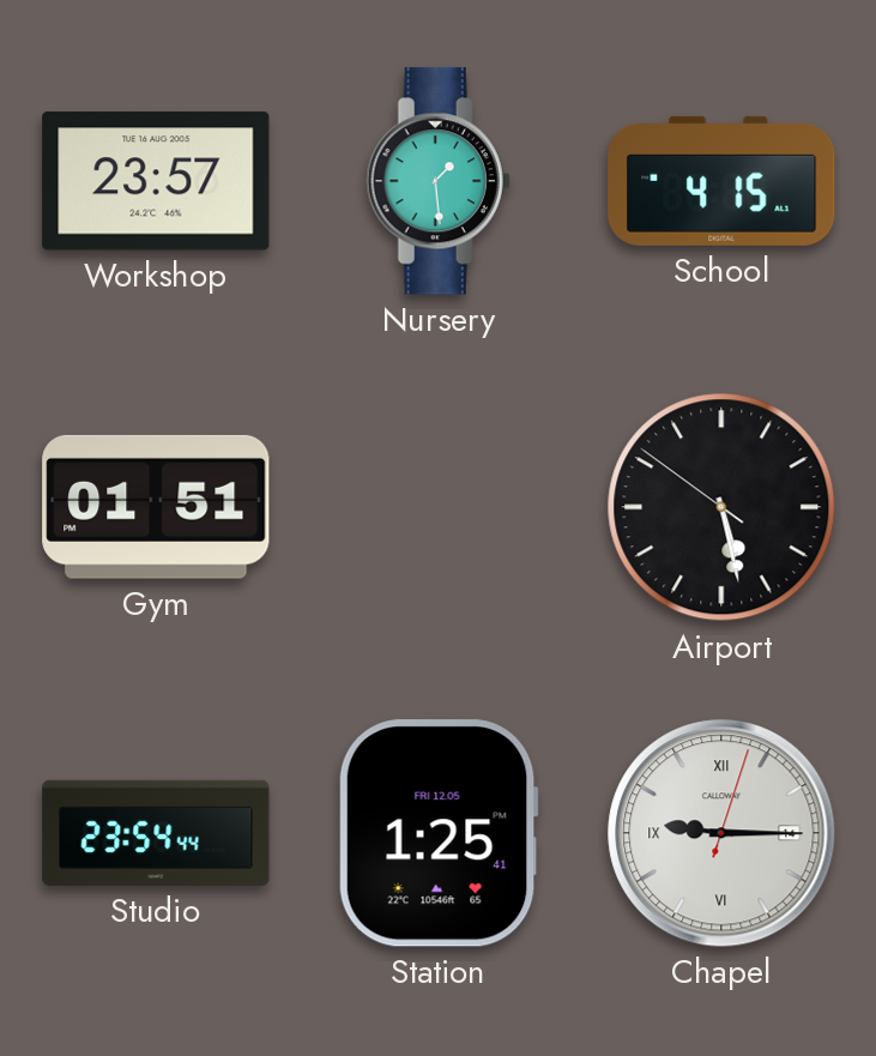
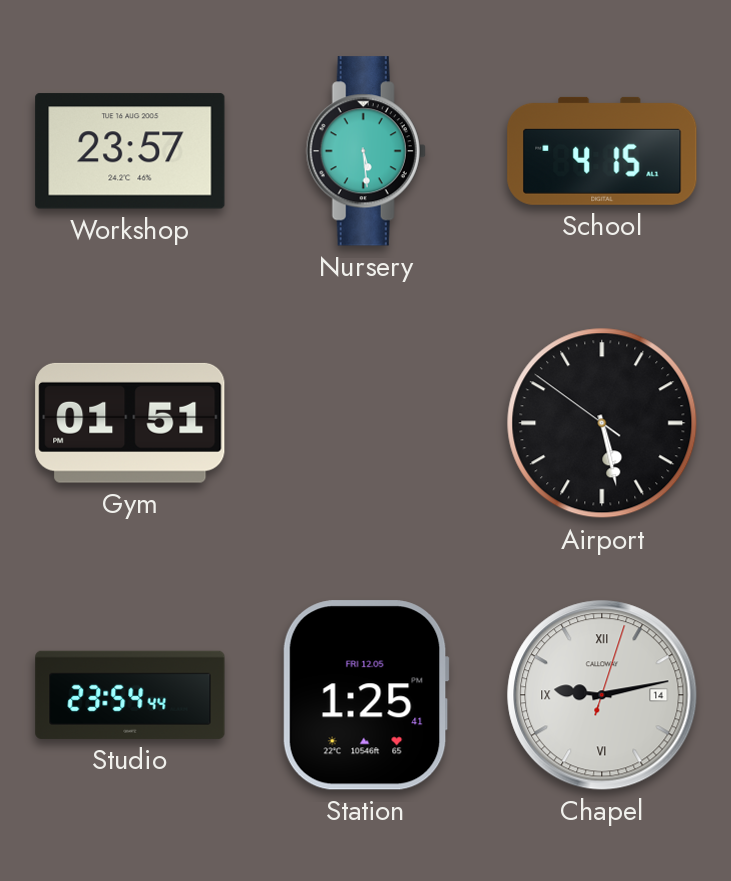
Nursery: 1:29 -> 5:29
Chapel: 9:15 -> 9:13
